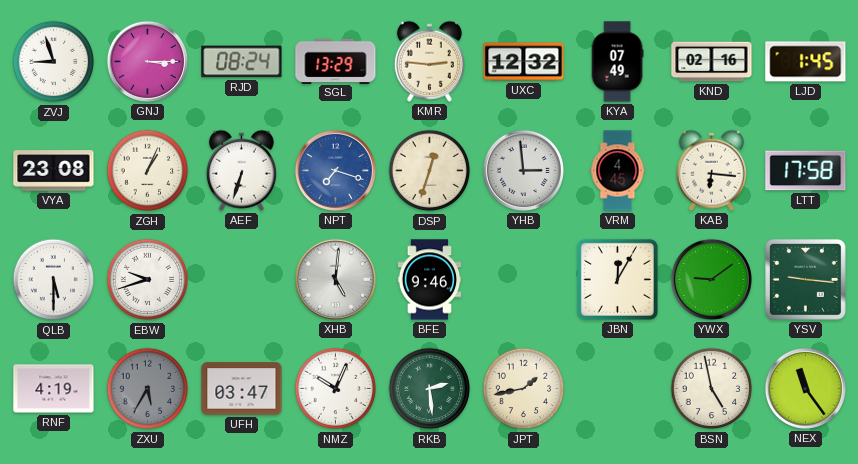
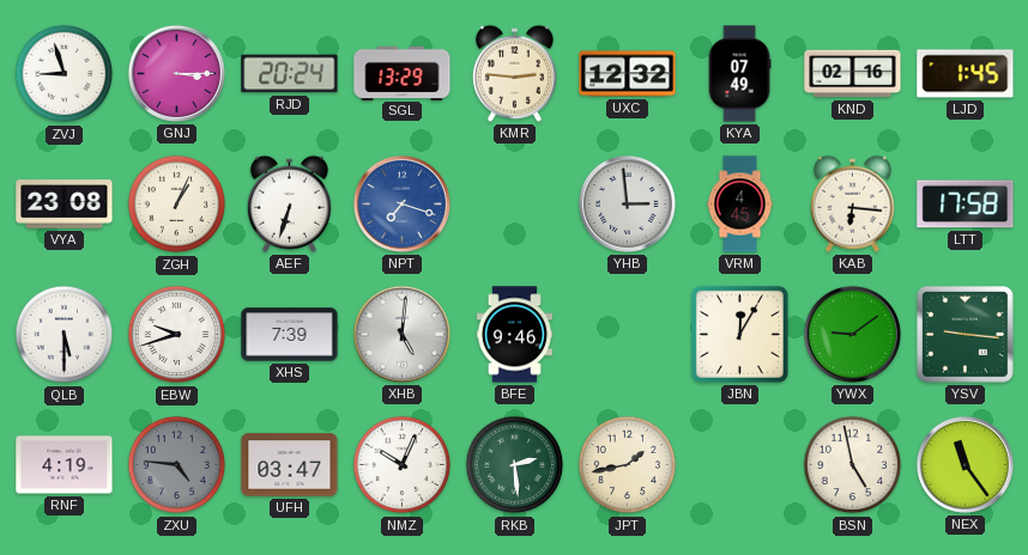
RJD: 08:24 -> 20:24
DSP: 12:33 -> none
XHS: none -> 7:39
ZXU: 5:35 -> 4:46
